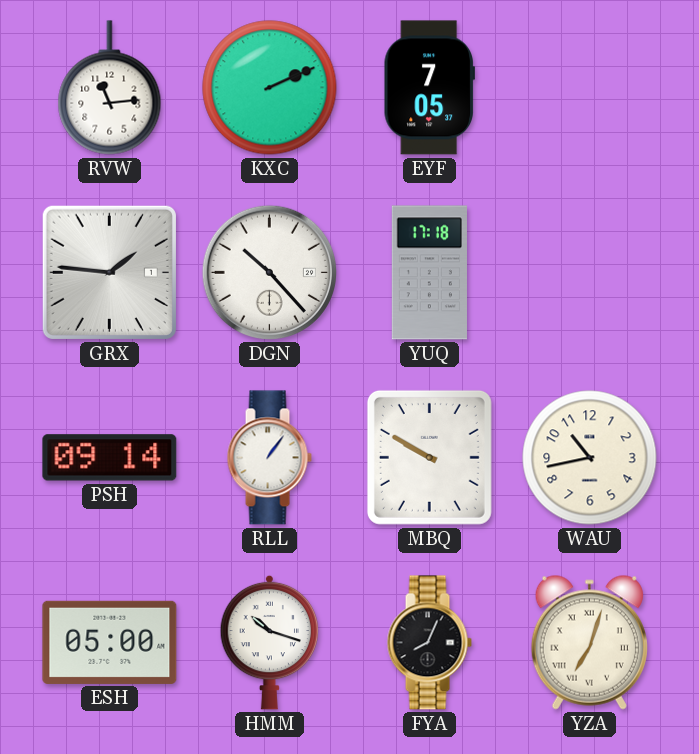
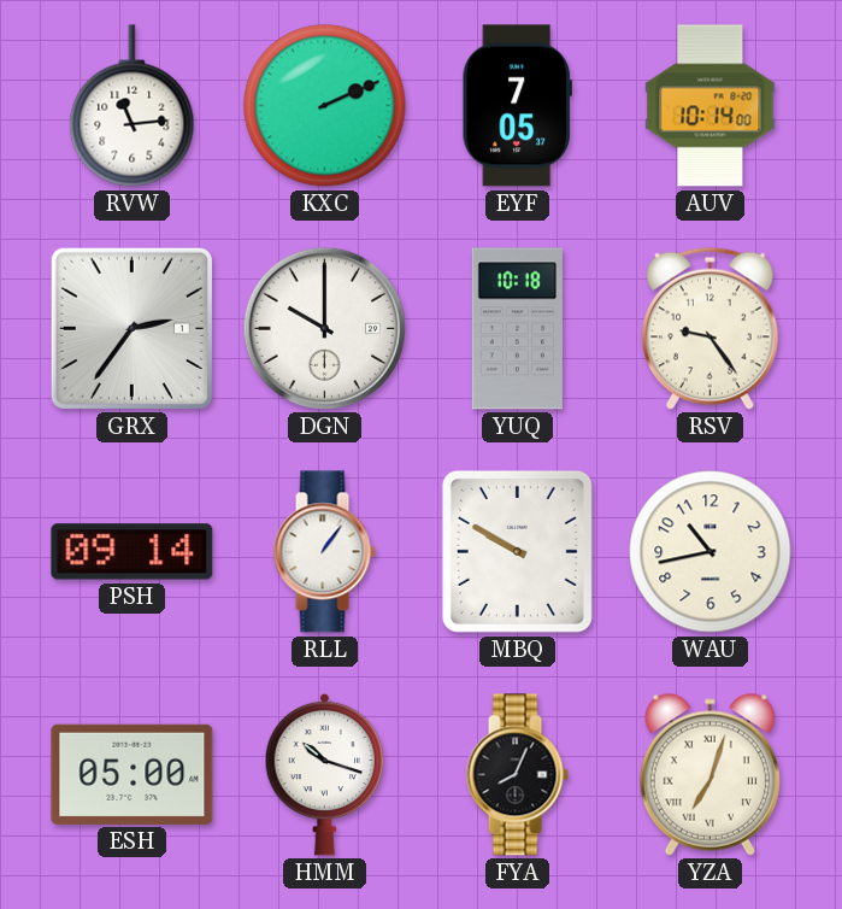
AUV: none -> 10:14
GRX: 1:46 -> 2:36
DGN: 10:23 -> 10:00
YUQ: 17:18 -> 10:18
RSV: none -> 9:24
